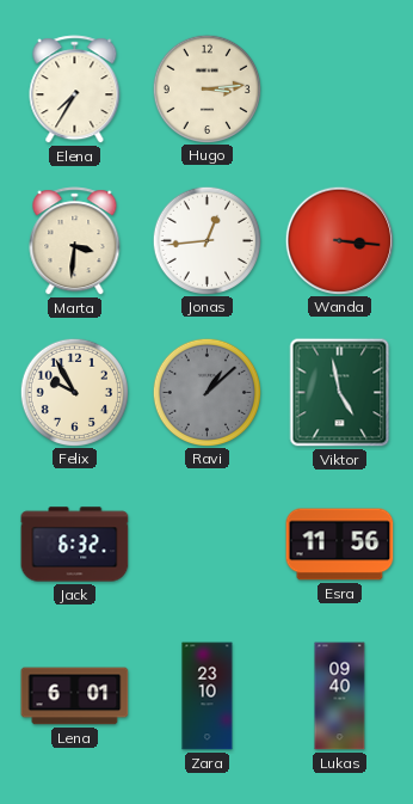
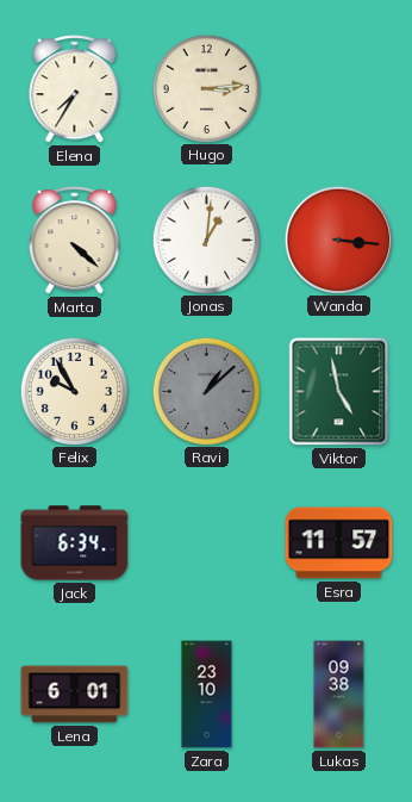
Marta: 3:31 -> 4:22
Jonas: 12:44 -> 1:01
Jack: 6:32 -> 6:34
Esra: 11:56 -> 11:57
Lukas: 09:40 -> 09:38
